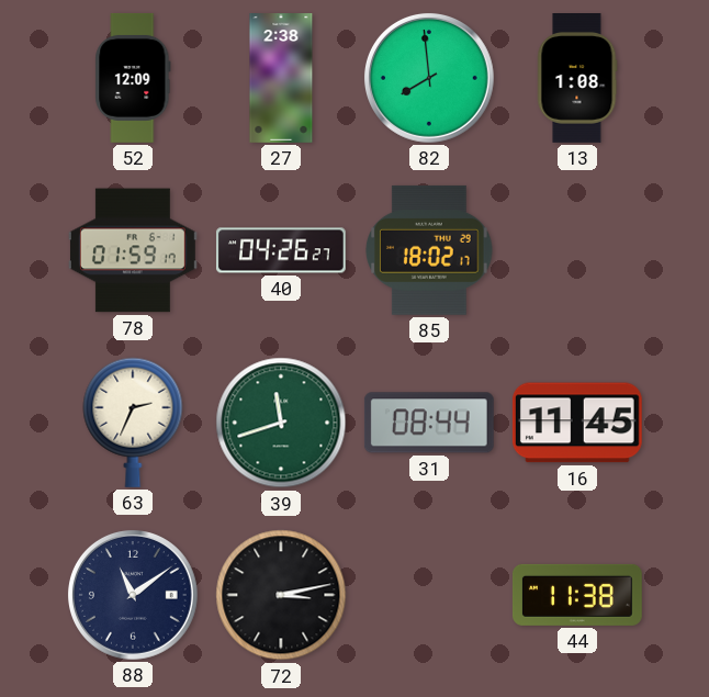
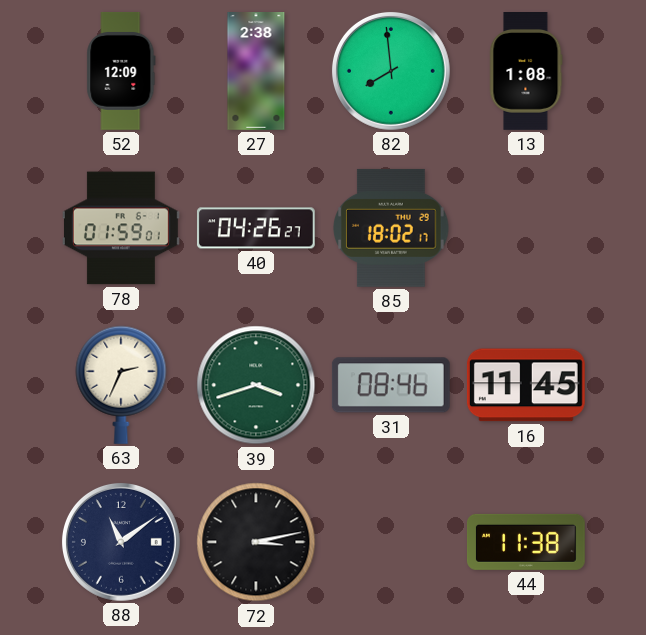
78: 01:59:17 -> 01:59:01
39: 11:42 -> 3:42
31: 08:44 -> 08:46
